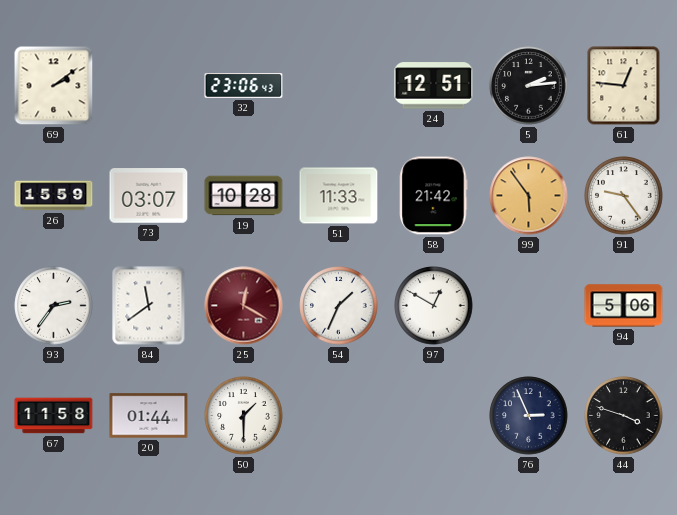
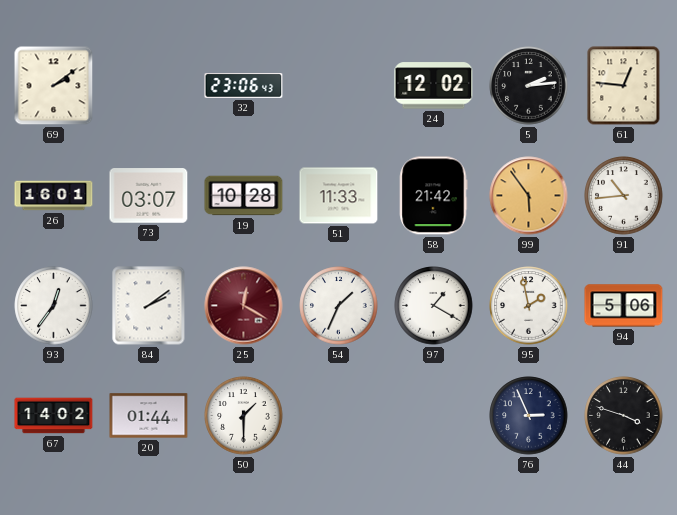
24: 12:51 -> 12:02
26: 15:59 -> 16:01
91: 9:24 -> 10:44
93: 2:36 -> 12:36
84: 11:39 -> 2:09
97: 12:50 -> 1:20
95: none -> 1:58
67: 11:58 -> 14:02
